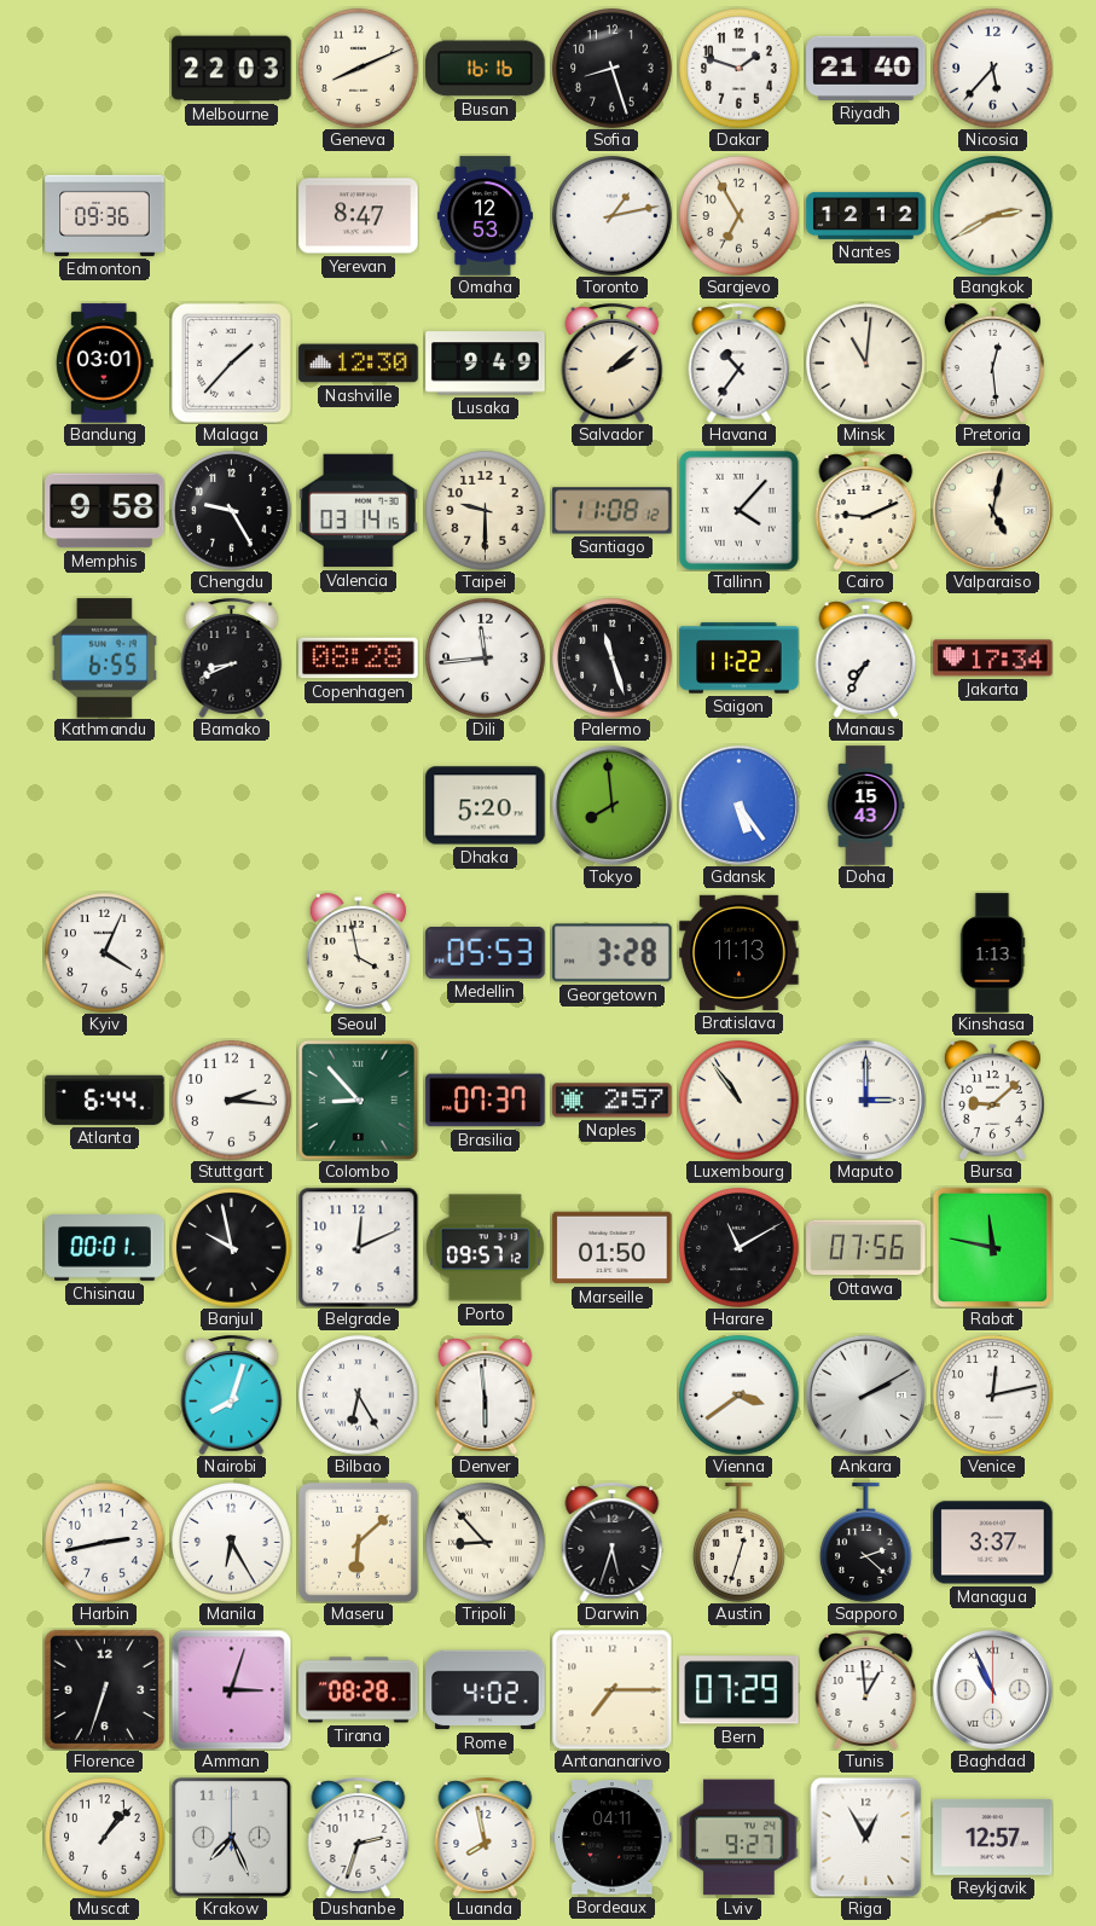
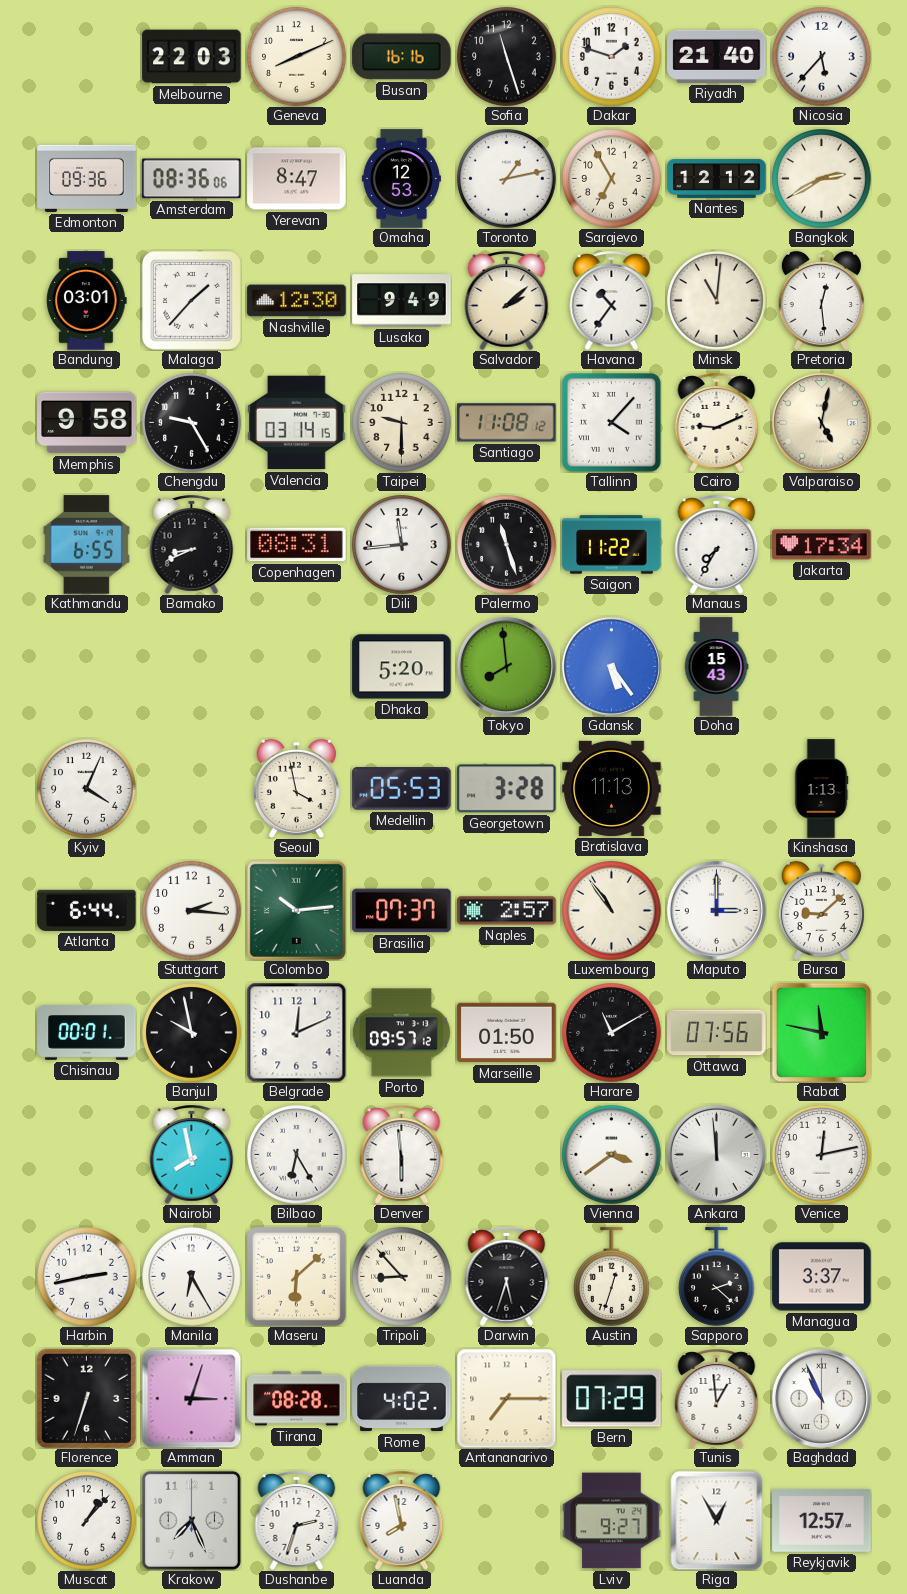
Sofia: 8:27 -> 11:27
Amsterdam: none -> 08:36
Copenhagen: 08:28 -> 08:31
Colombo: 8:53 -> 10:14
Nairobi: 8:03 -> 7:58
Ankara: 2:10 -> 11:59
Bordeaux: 04:11 -> none
